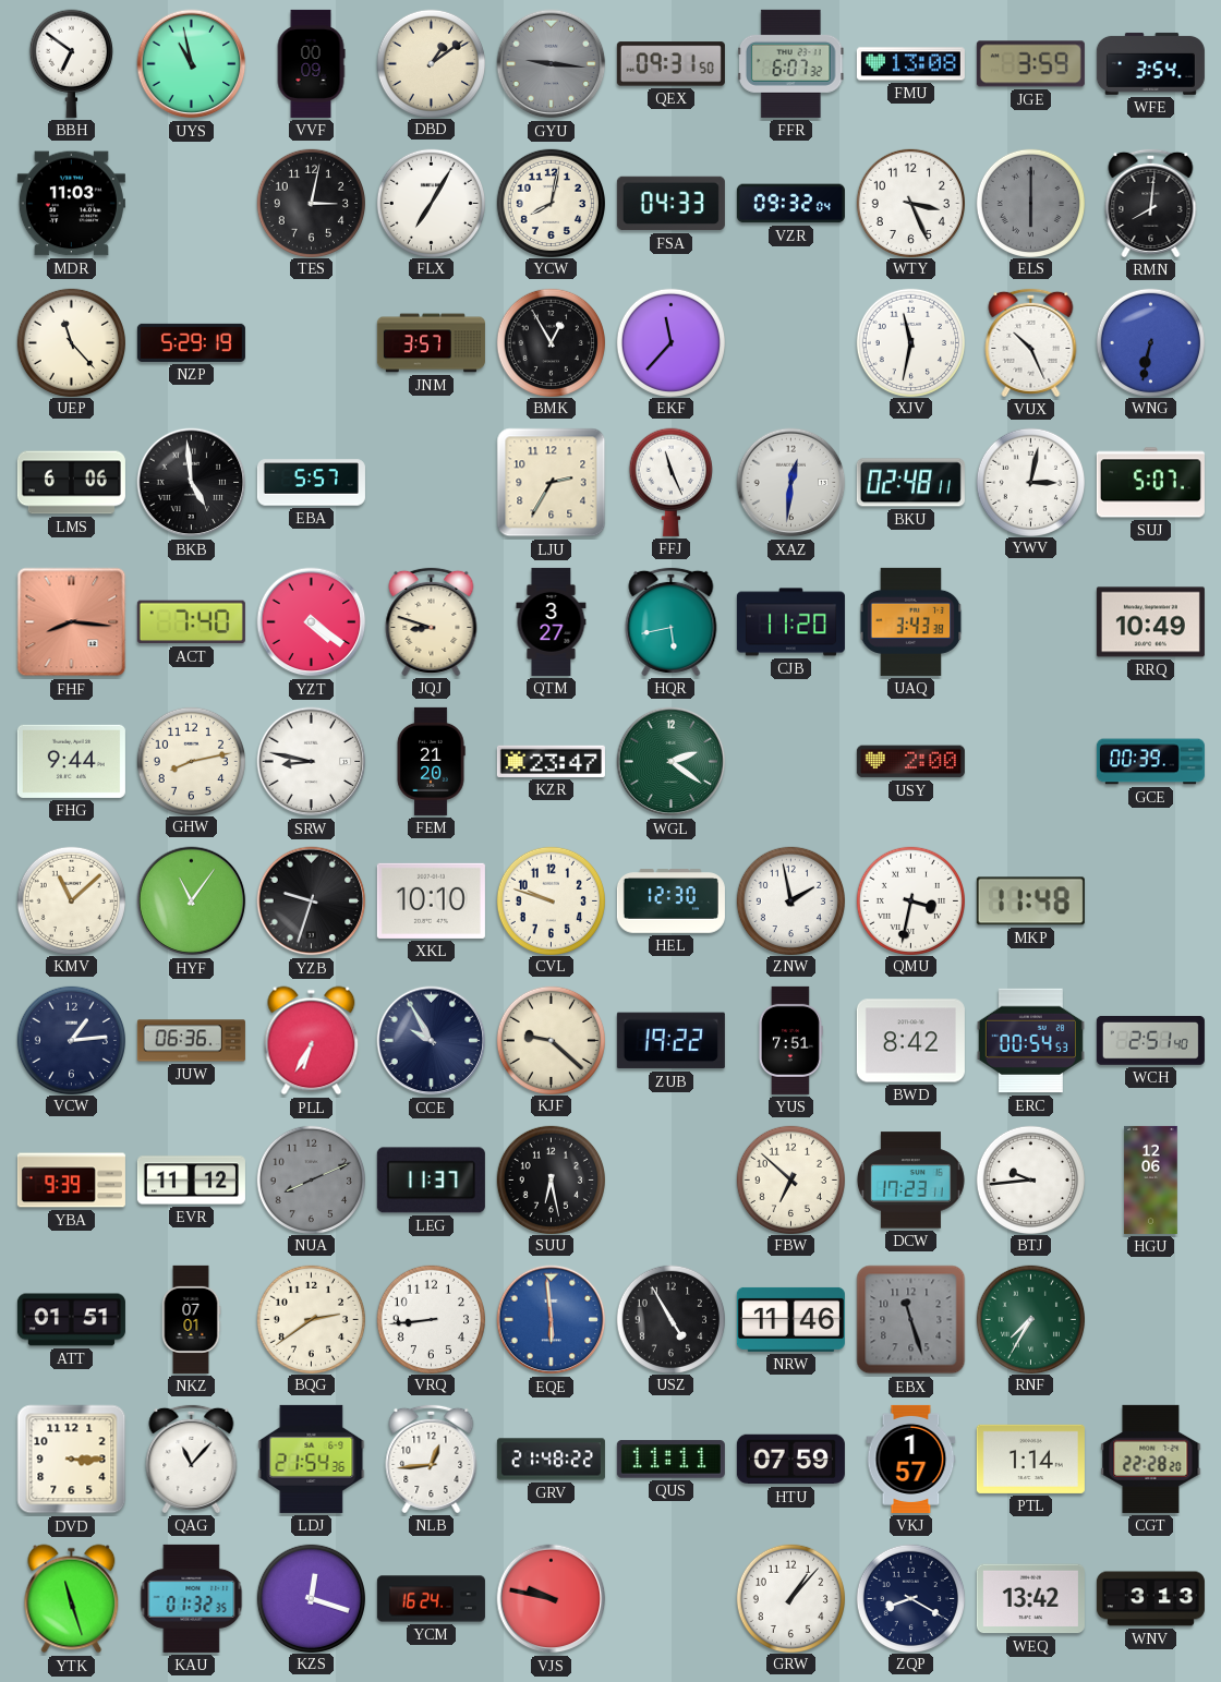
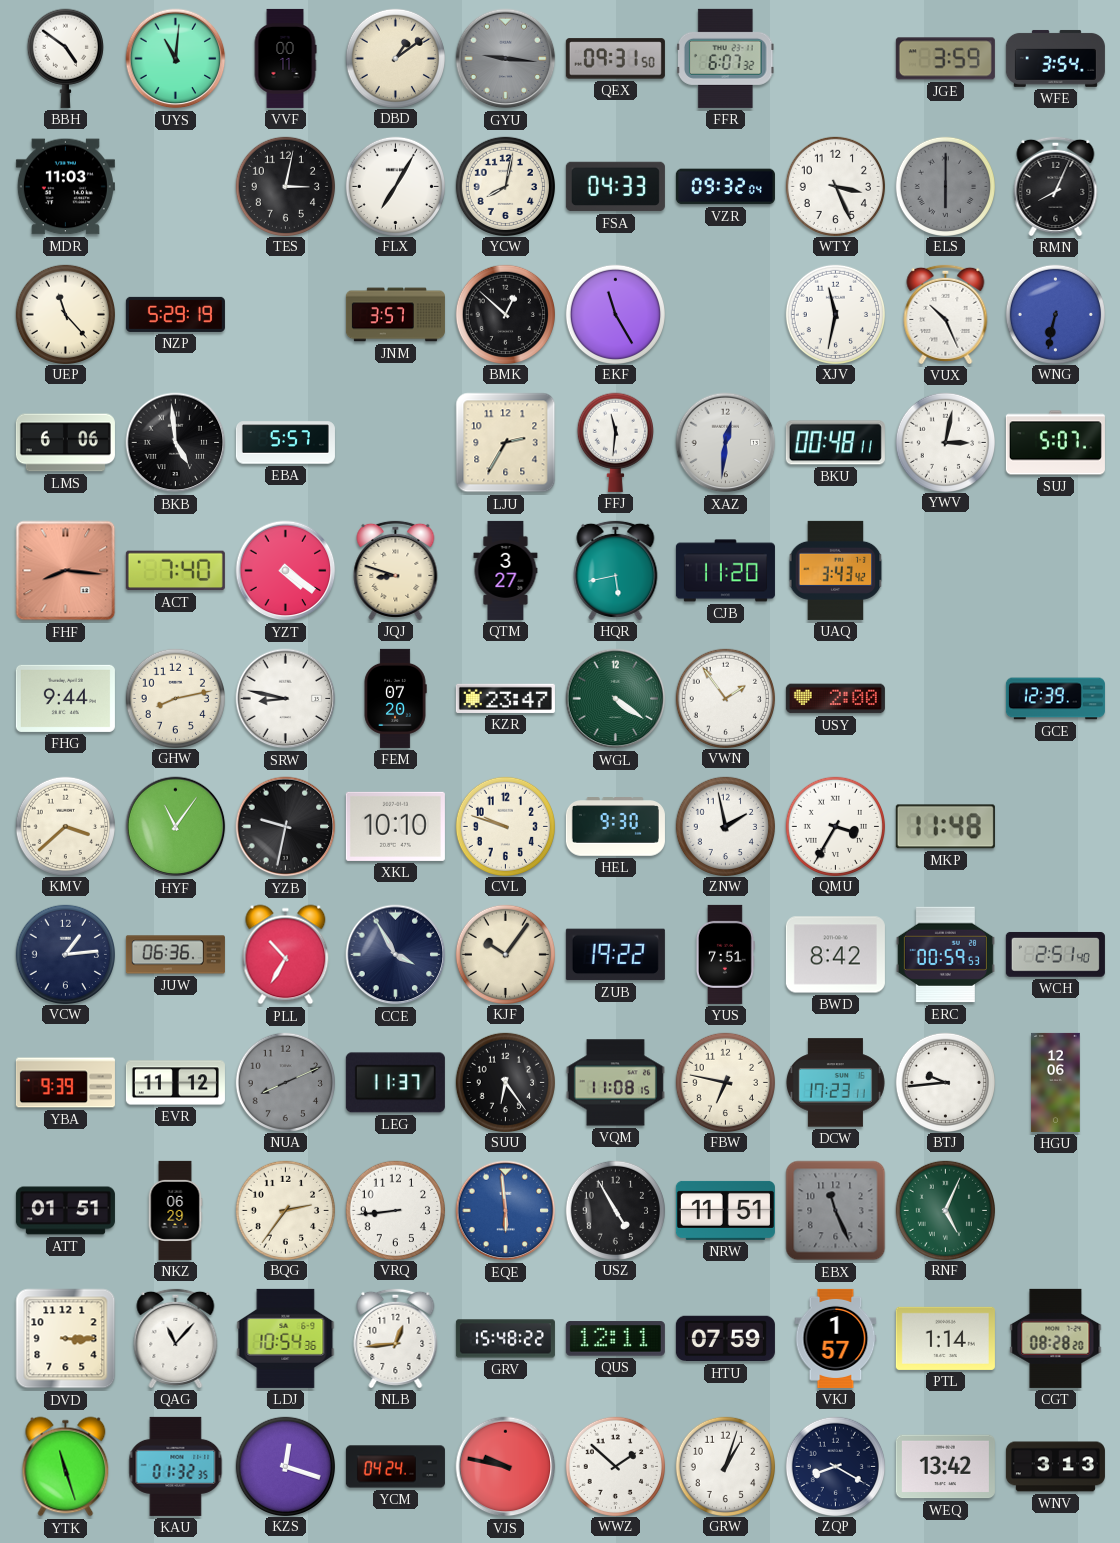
BBH: 6:51 -> 4:51
UYS: 10:58 -> 11:01
VVF: 00:09 -> 00:11
FMU: 13:08 -> none
RMN: 8:01 -> 8:04
BMK: 12:55 -> 12:52
EKF: 11:37 -> 11:25
FFJ: 11:26 -> 11:31
BKU: 02:48 -> 00:48
UAQ: 3:43:38 -> 3:43:42
RRQ: 10:49 -> none
FEM: 21:20 -> 07:20
WGL: 2:21 -> 4:21
VWN: none -> 1:54
GCE: 00:39 -> 12:39
KMV: 11:08 -> 3:38
YZB: 9:33 -> 9:32
HEL: 12:30 -> 9:30
QMU: 3:32 -> 3:35
PLL: 6:35 -> 10:35
CCE: 9:55 -> 3:55
KJF: 9:22 -> 10:06
ERC: 00:54 -> 00:59
SUU: 6:28 -> 6:24
VQM: none -> 11:08
FBW: 6:52 -> 6:47
NKZ: 07:01 -> 06:29
BQG: 2:39 -> 2:36
NRW: 11:46 -> 11:51
EBX: 11:27 -> 11:26
RNF: 7:35 -> 5:04
LDJ: 21:54 -> 10:54
GRV: 21:48 -> 15:48
QUS: 11:11 -> 12:11
CGT: 22:28 -> 08:28
YCM: 16:24 -> 04:24
WWZ: none -> 1:52
GRW: 1:07 -> 1:03
